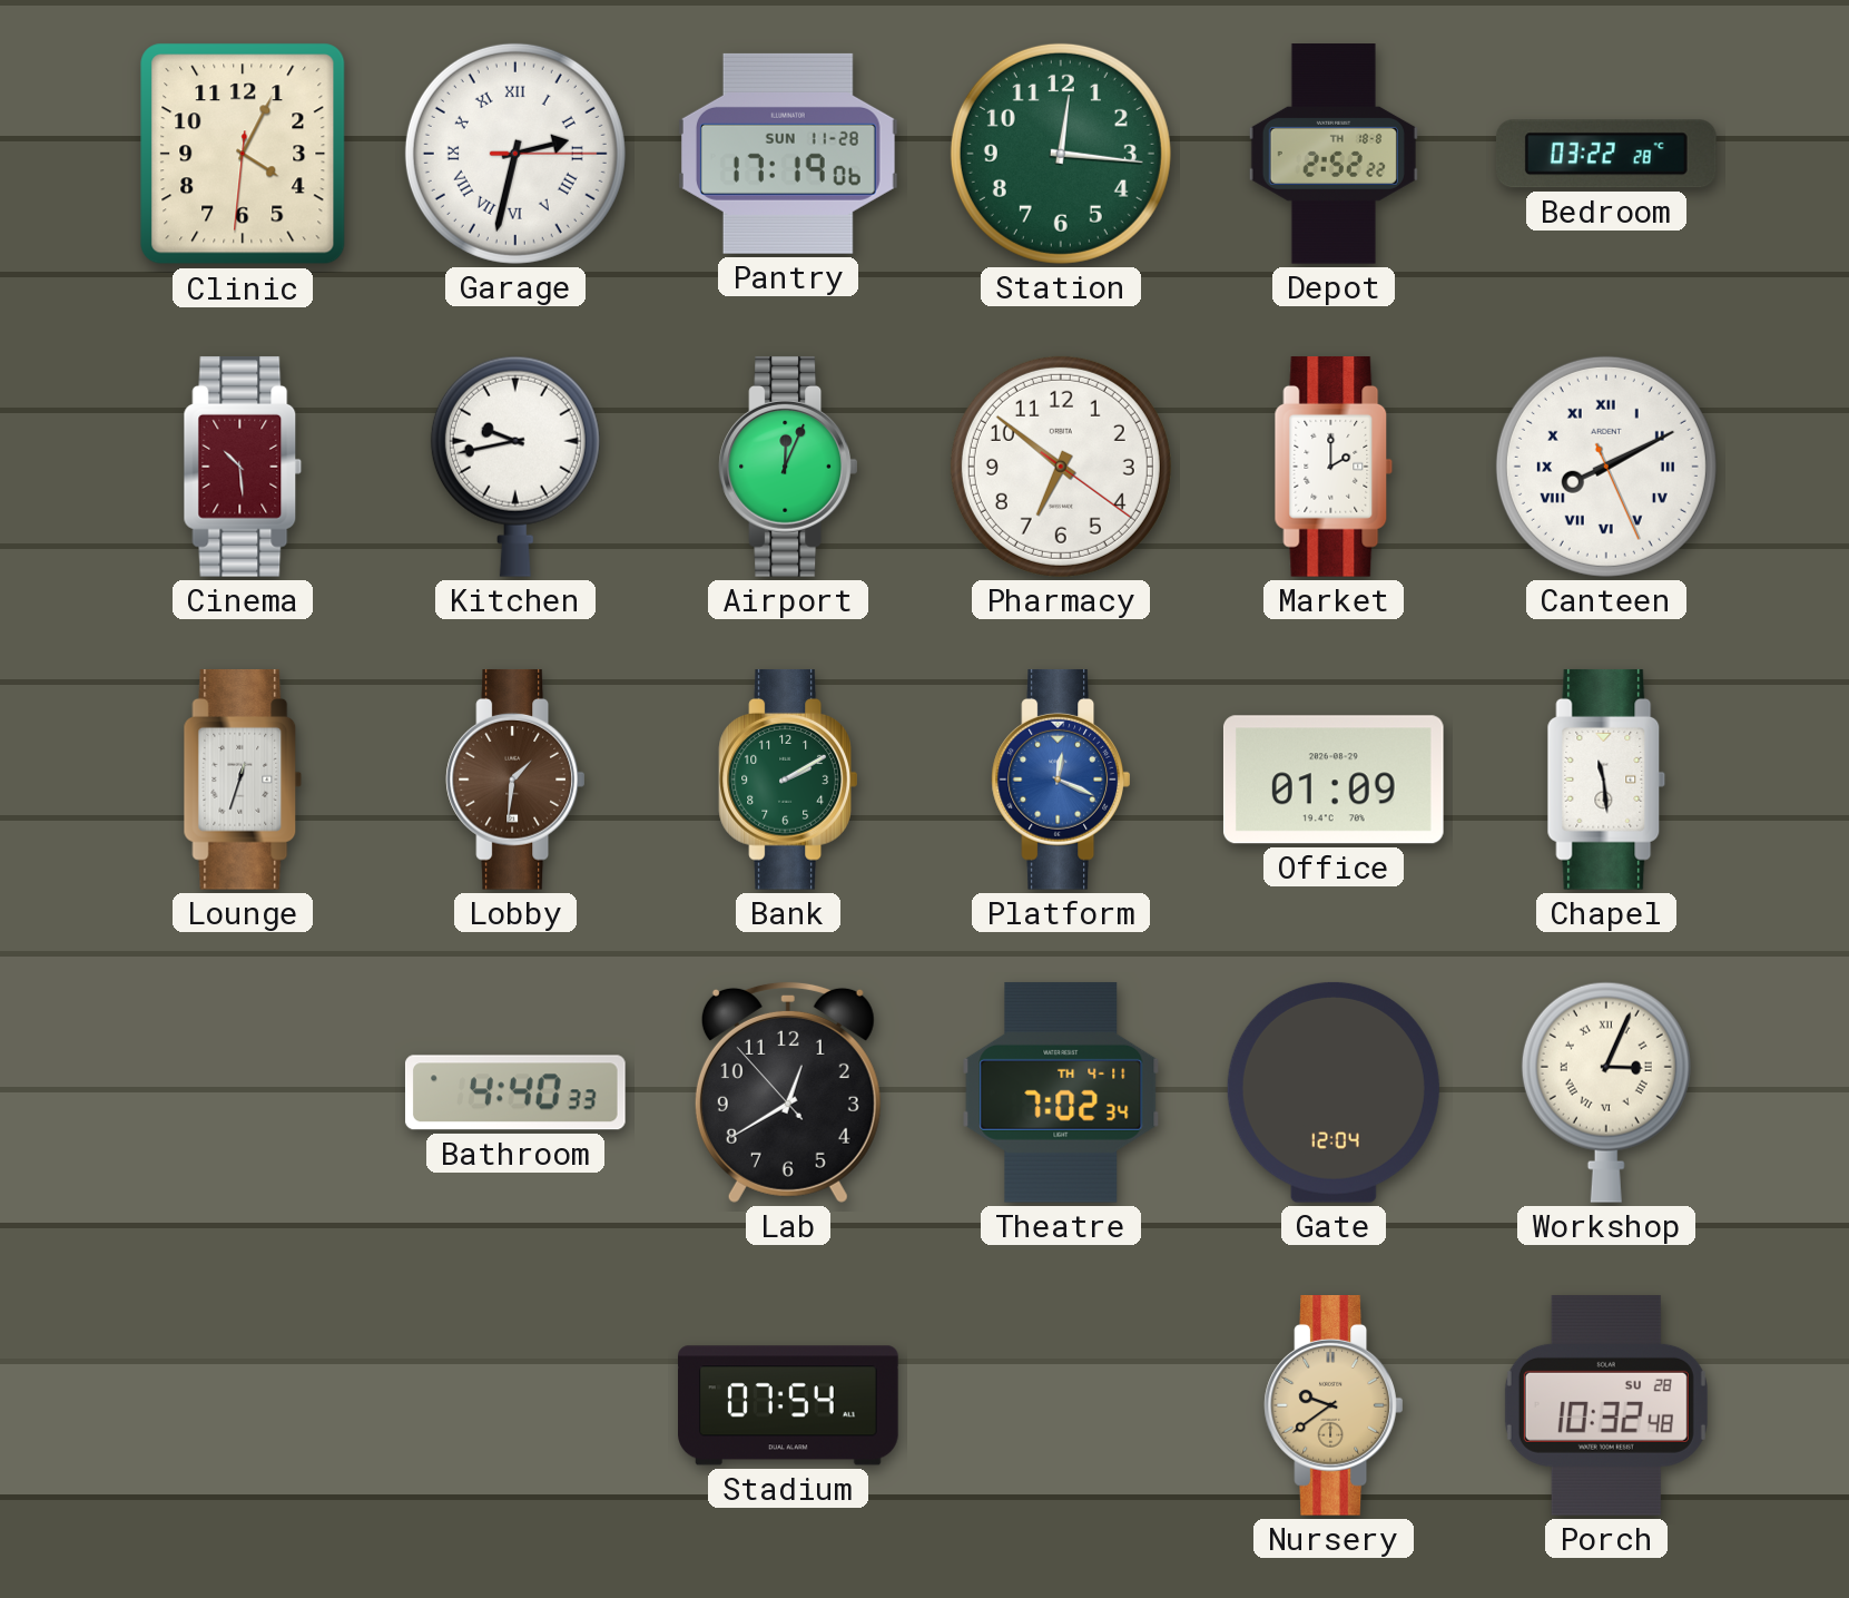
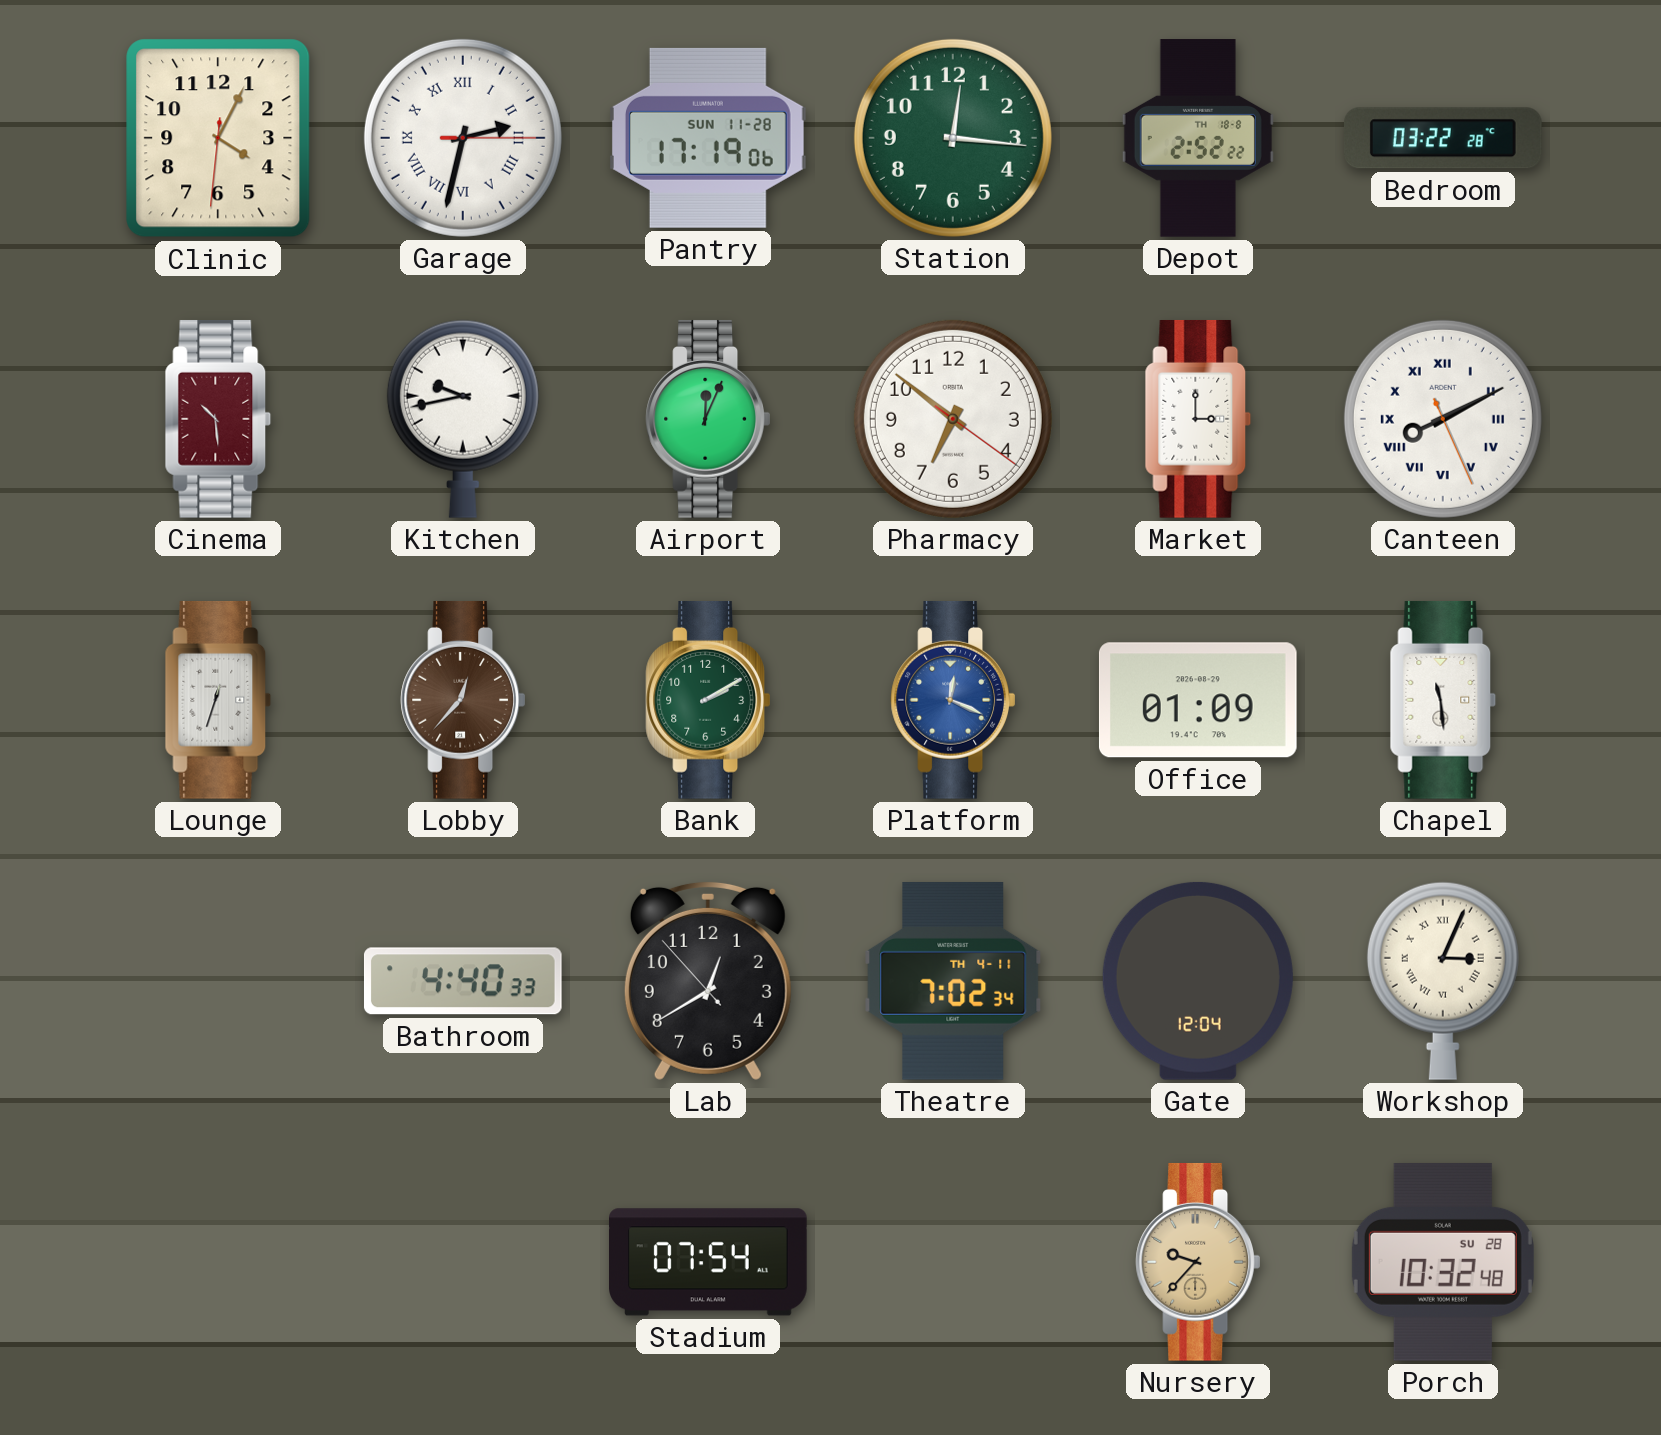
Market: 2:00 -> 3:00
Lobby: 1:31 -> 12:37
Nursery: 9:39 -> 9:37
